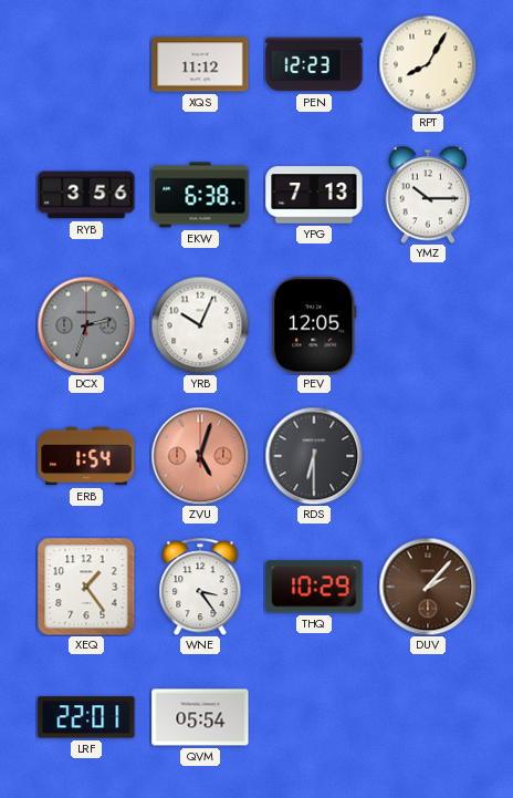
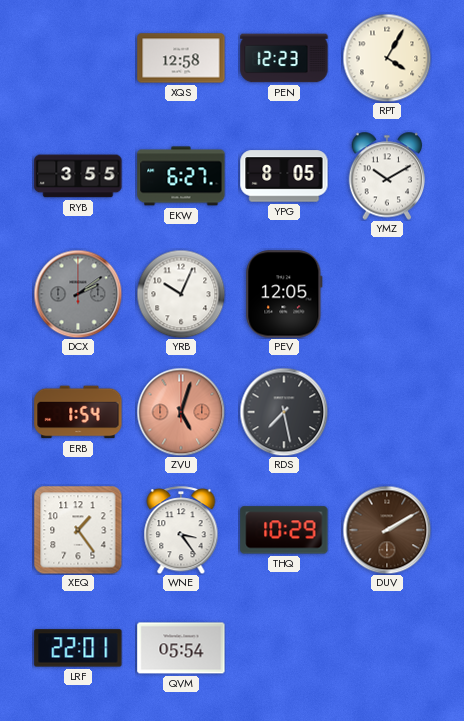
XQS: 11:12 -> 12:58
RPT: 8:05 -> 4:05
RYB: 3:56 -> 3:55
EKW: 6:38 -> 6:27
YPG: 7:13 -> 8:05
YMZ: 10:15 -> 10:10
DCX: 2:33 -> 2:09
RDS: 6:30 -> 7:28
DUV: 2:07 -> 2:10
